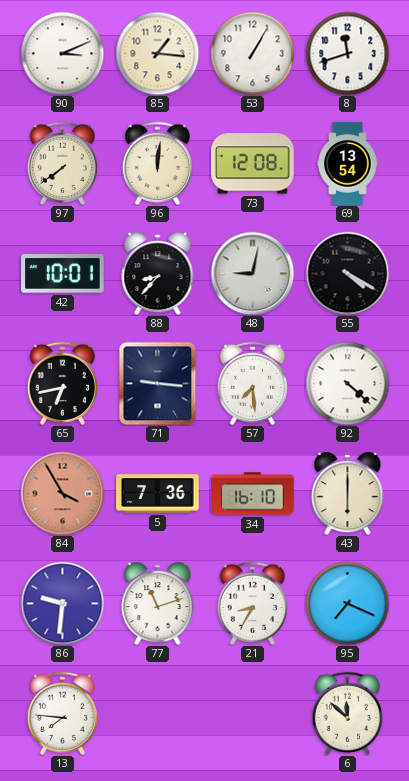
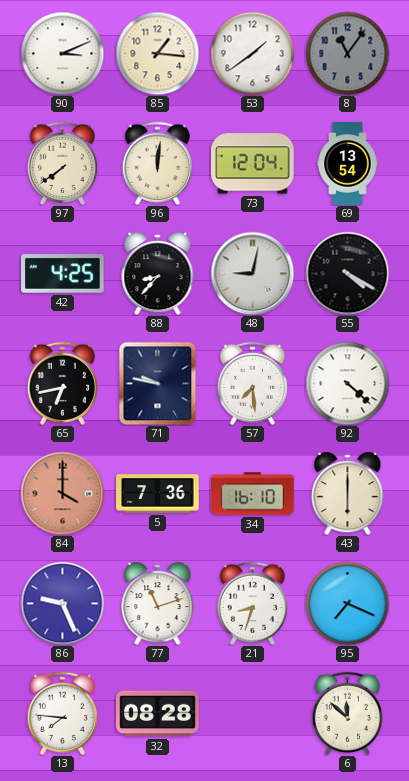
53: 1:05 -> 1:39
8: 11:42 -> 11:06
8 dial: white -> grey
73: 12:08 -> 12:04
42: 10:01 -> 4:25
71: 9:16 -> 9:47
84: 3:55 -> 4:00
86: 9:31 -> 9:26
21: 8:35 -> 8:33
32: none -> 08:28
